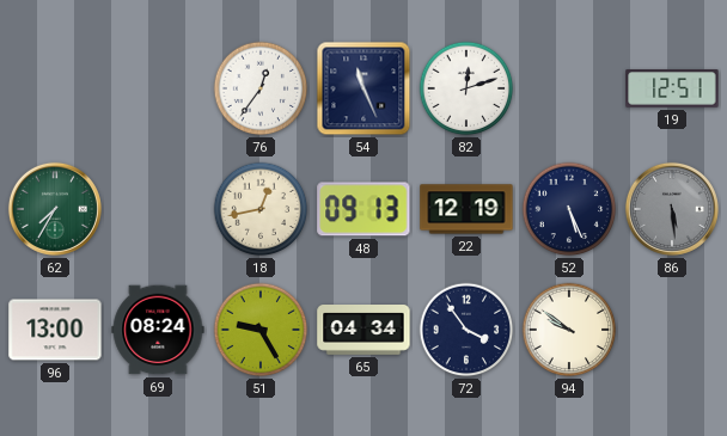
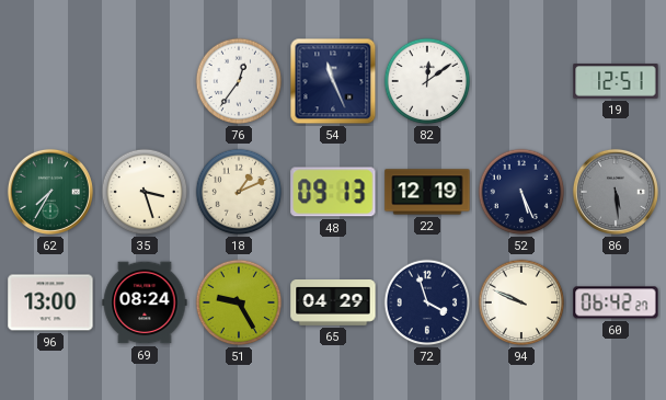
82: 12:12 -> 12:09
35: none -> 3:27
18: 12:43 -> 1:11
65: 04:34 -> 04:29
72: 3:54 -> 3:57
94: 9:51 -> 9:49
60: none -> 06:42
